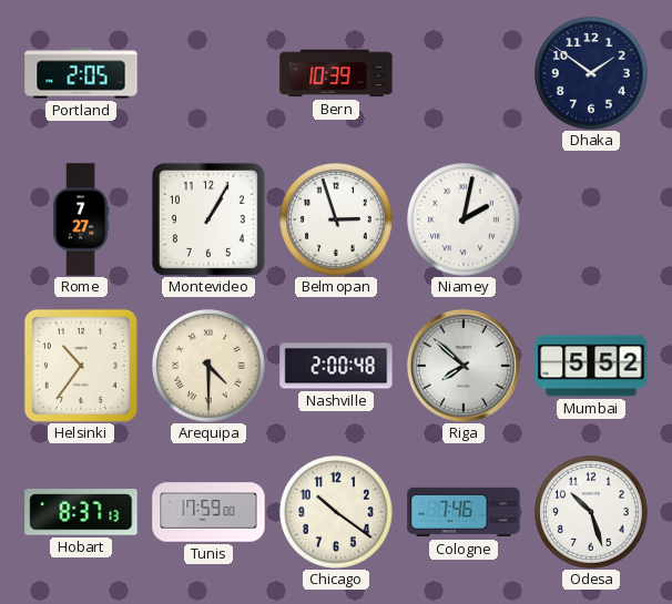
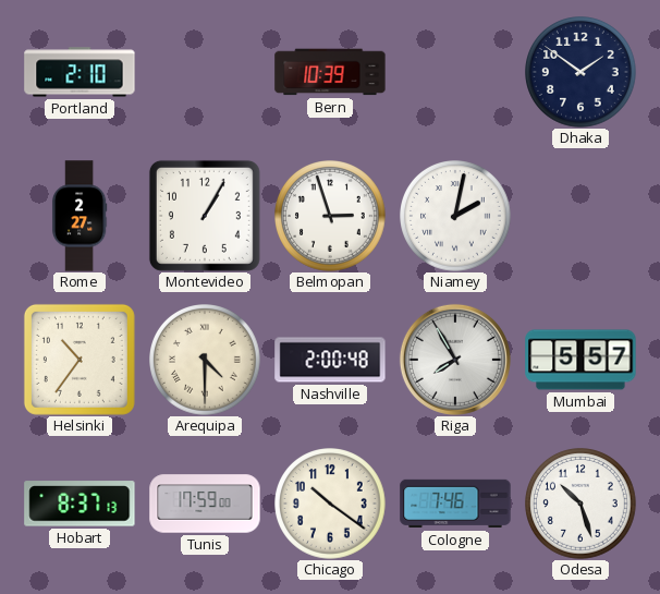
Portland: 2:05 -> 2:10
Rome: 7:27 -> 2:27
Riga: 7:52 -> 7:55
Mumbai: 5:52 -> 5:57
